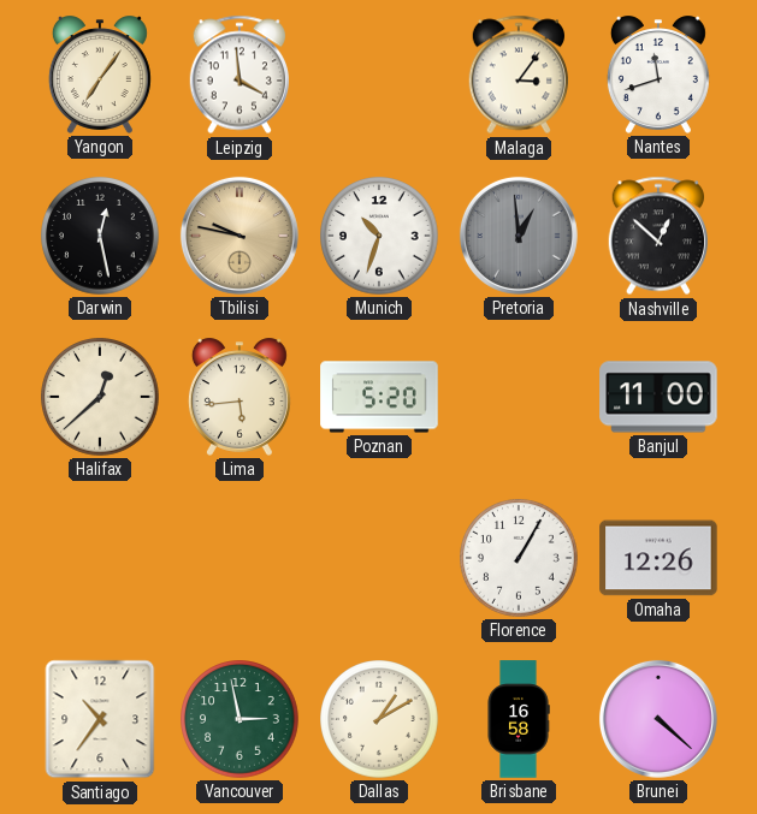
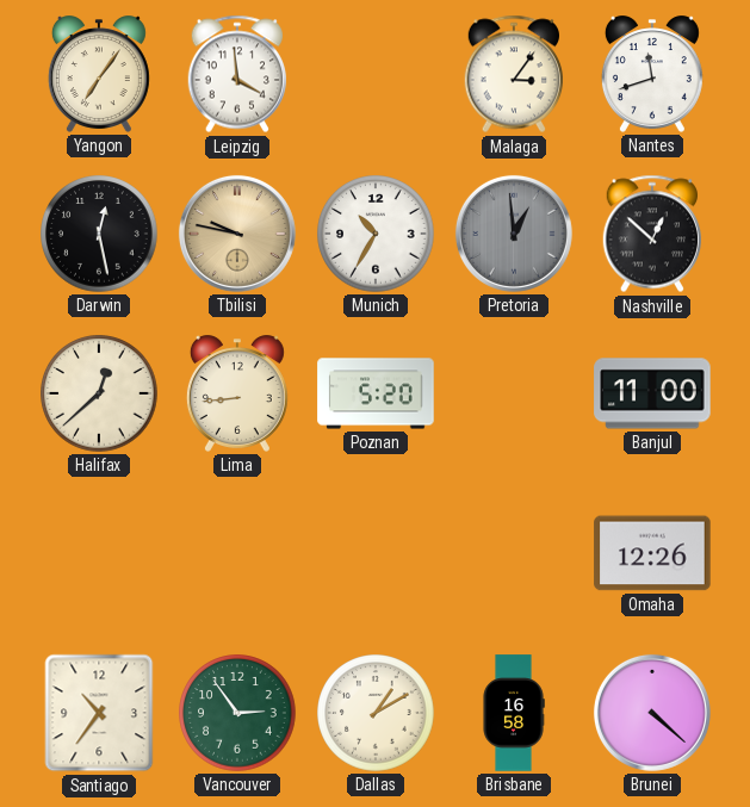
Munich: 10:33 -> 10:35
Lima: 5:44 -> 8:44
Florence: 1:05 -> none
Vancouver: 2:58 -> 2:54
